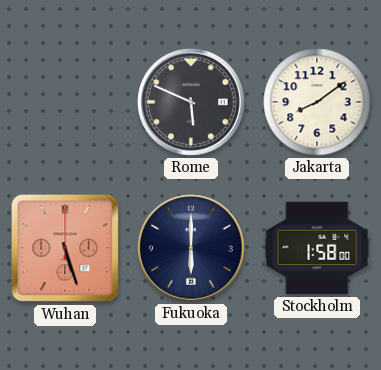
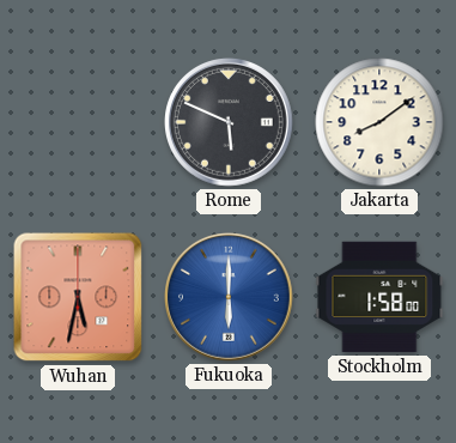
Wuhan: 5:27 -> 5:32
Fukuoka dial: navy -> blue
